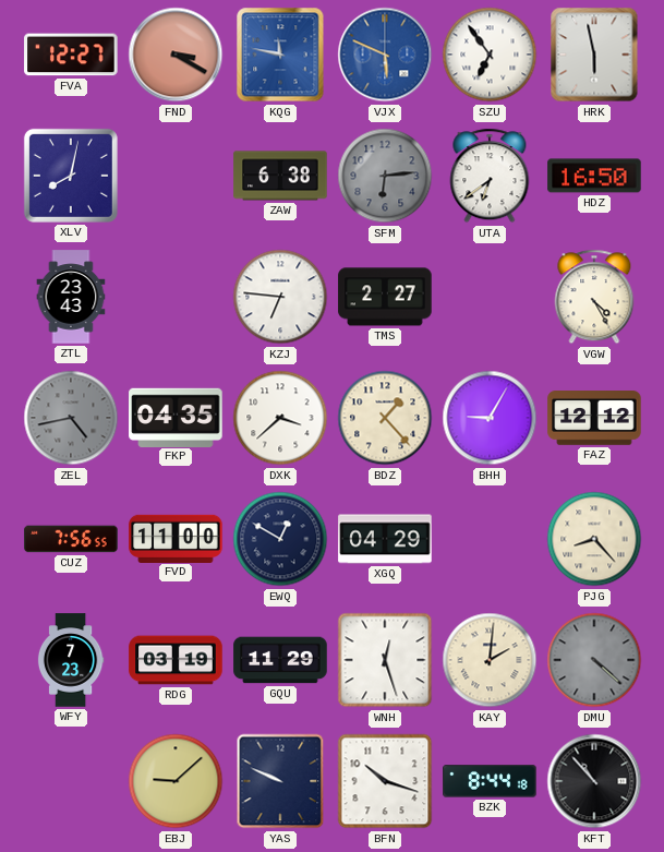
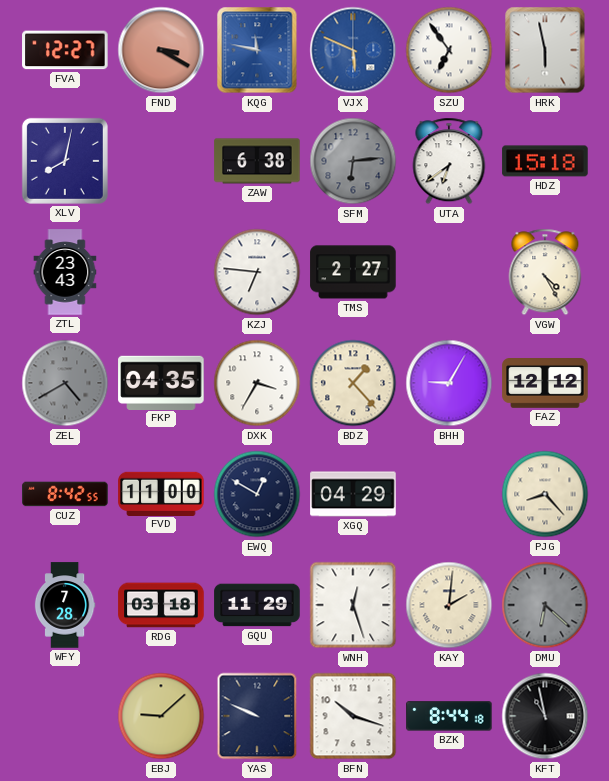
HDZ: 16:50 -> 15:18
ZEL: 4:43 -> 4:40
DXK: 3:38 -> 3:35
CUZ: 7:56 -> 8:42
WFY: 7:23 -> 7:28
RDG: 03:19 -> 03:18
DMU: 4:22 -> 6:22
KFT: 10:53 -> 10:58
